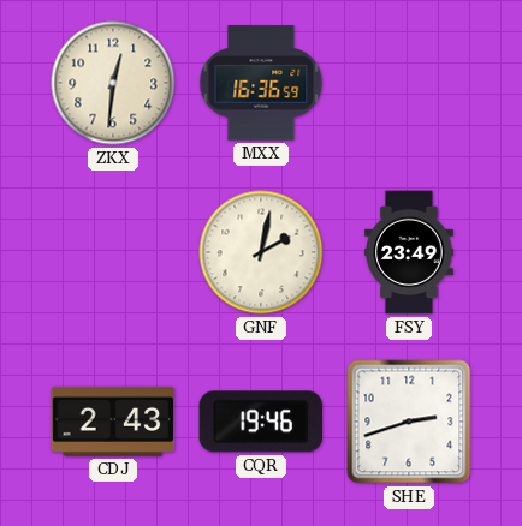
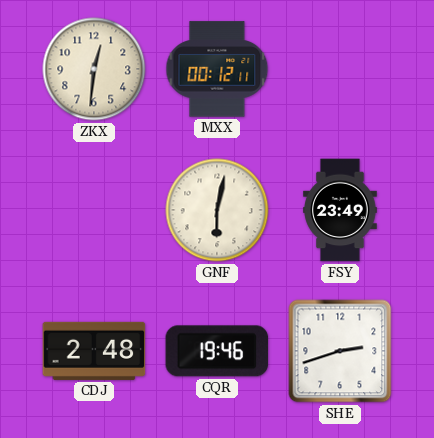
MXX: 16:36 -> 00:12
GNF: 2:02 -> 6:02
CDJ: 2:43 -> 2:48
